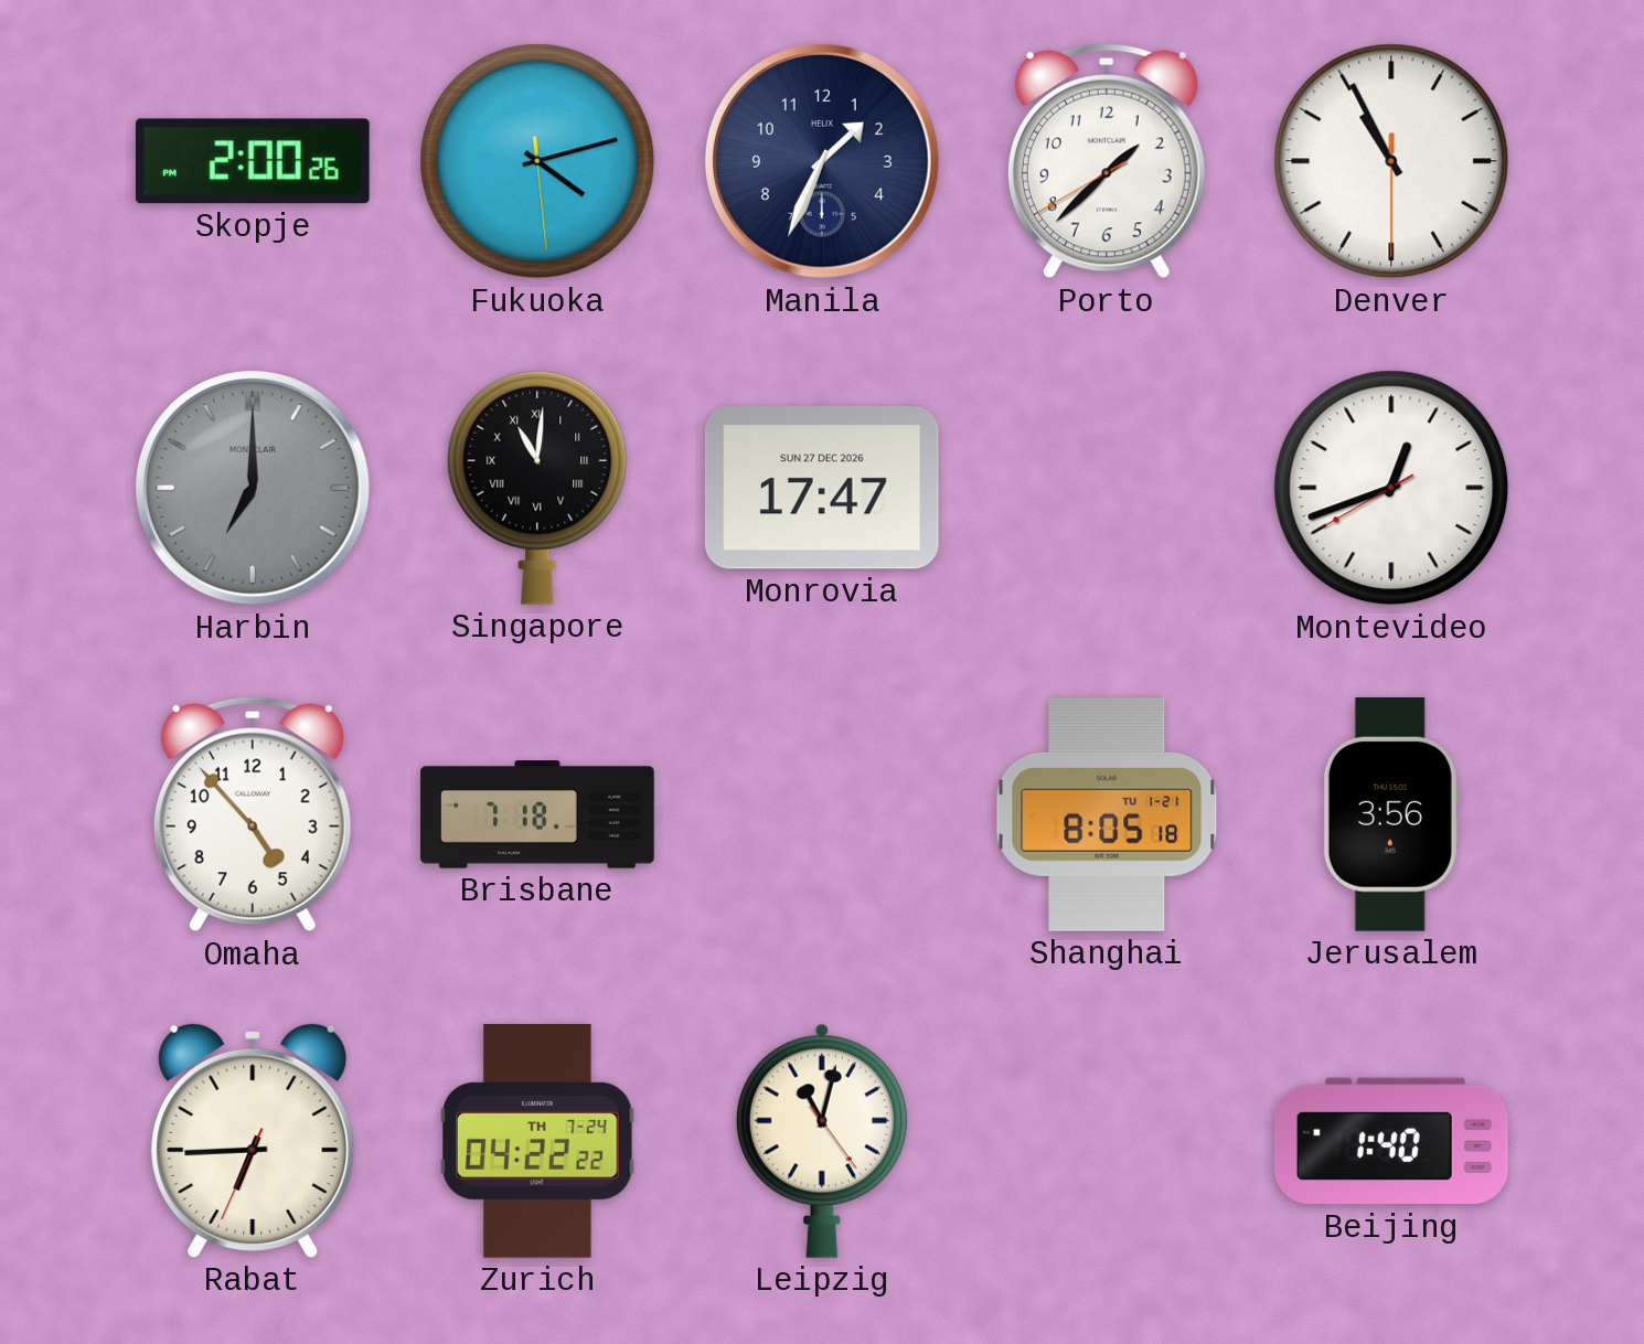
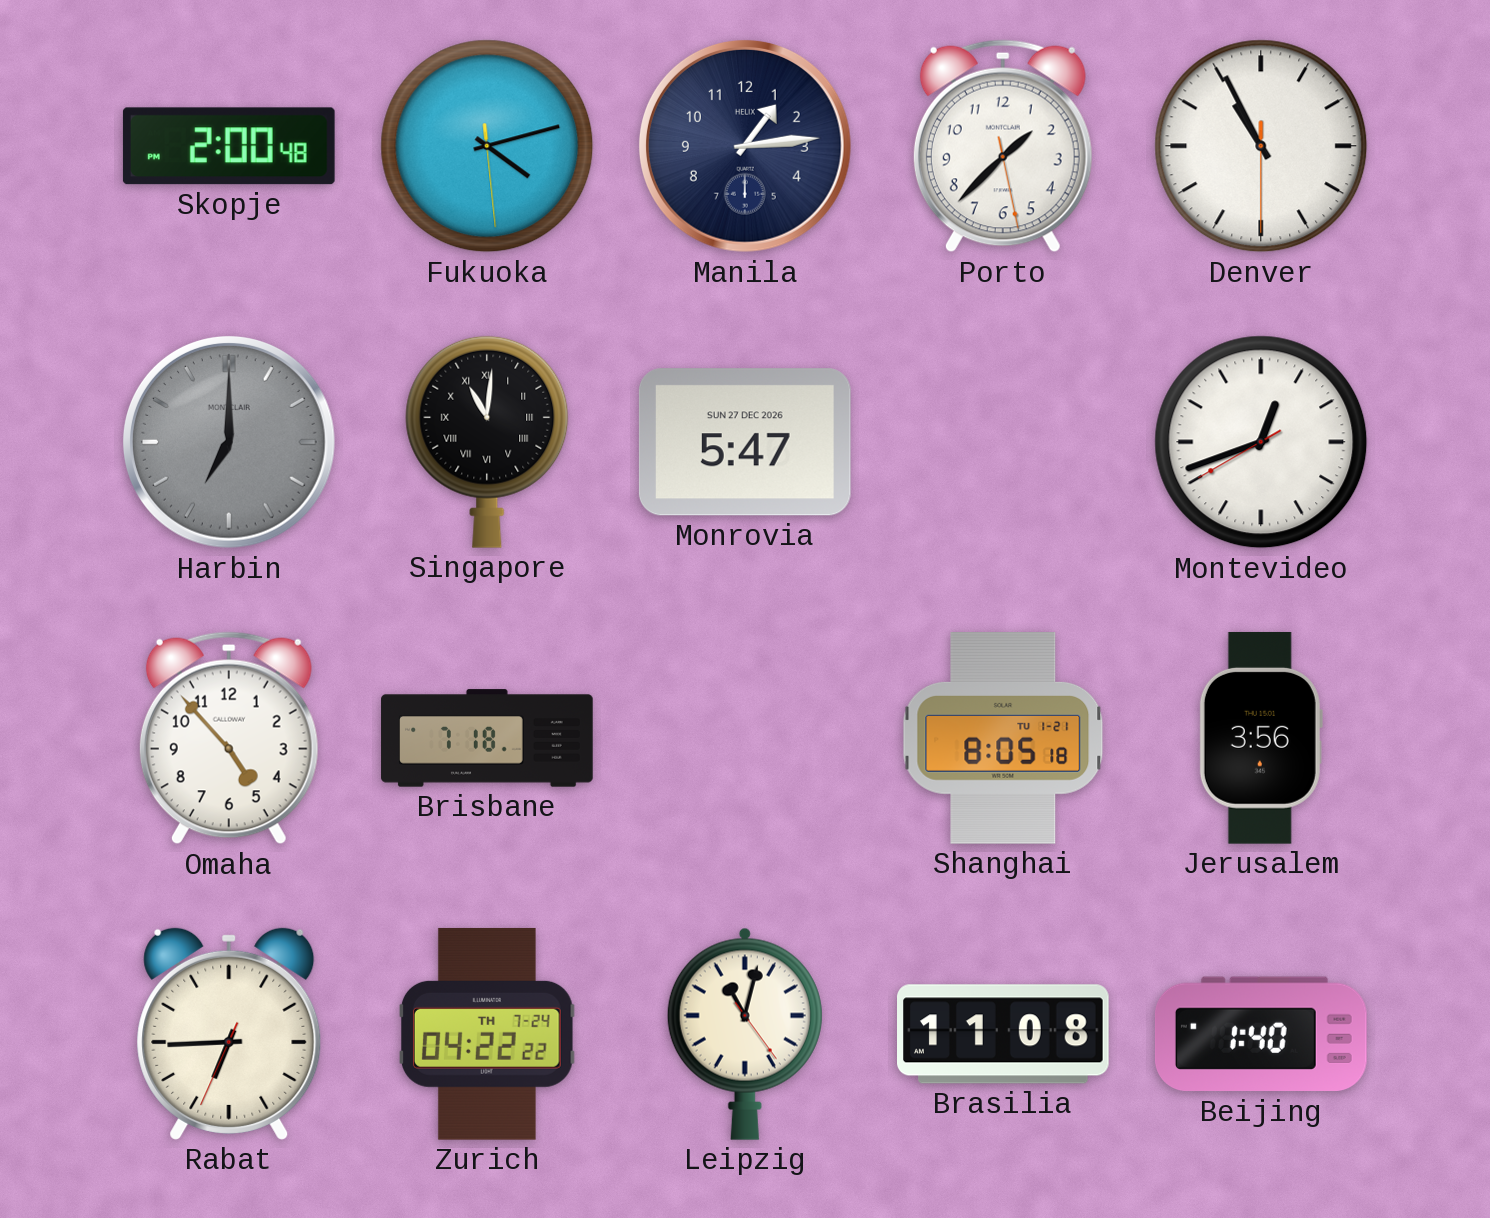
Skopje: 2:00:26 -> 2:00:48
Manila: 1:34 -> 1:14
Porto: 1:37:40 -> 1:37:28
Monrovia: 17:47 -> 5:47
Brasilia: none -> 11:08
